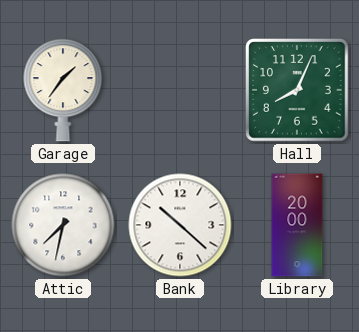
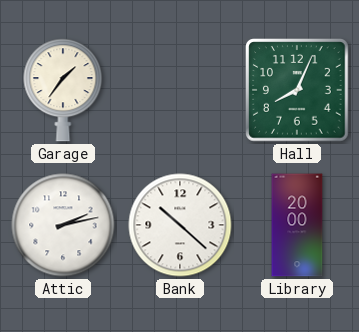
Attic: 7:32 -> 2:13
